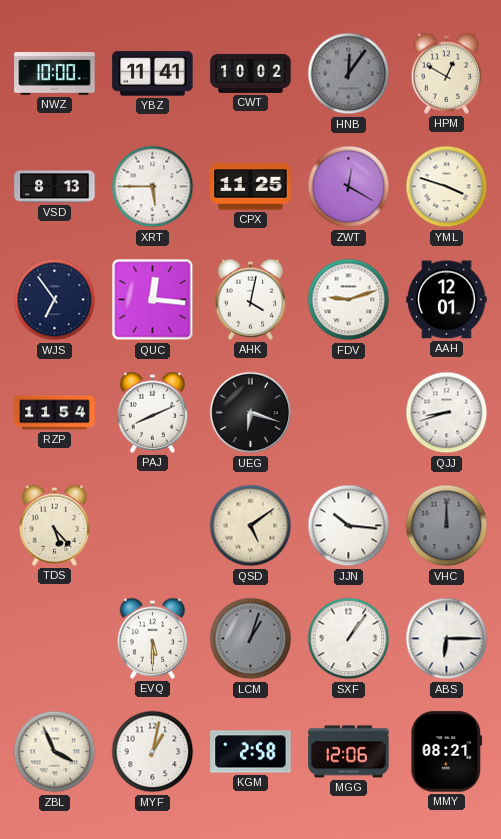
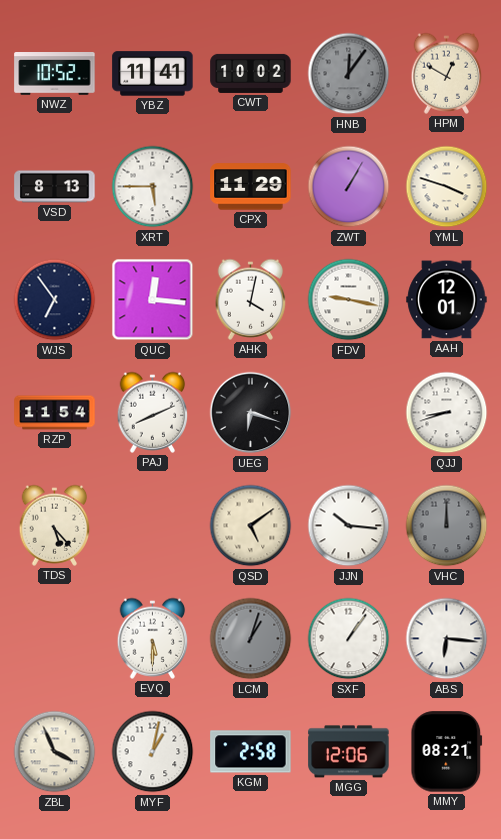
NWZ: 10:00 -> 10:52
CPX: 11:25 -> 11:29
ZWT: 12:20 -> 1:05
FDV: 9:12 -> 9:17
ABS: 6:15 -> 6:16
